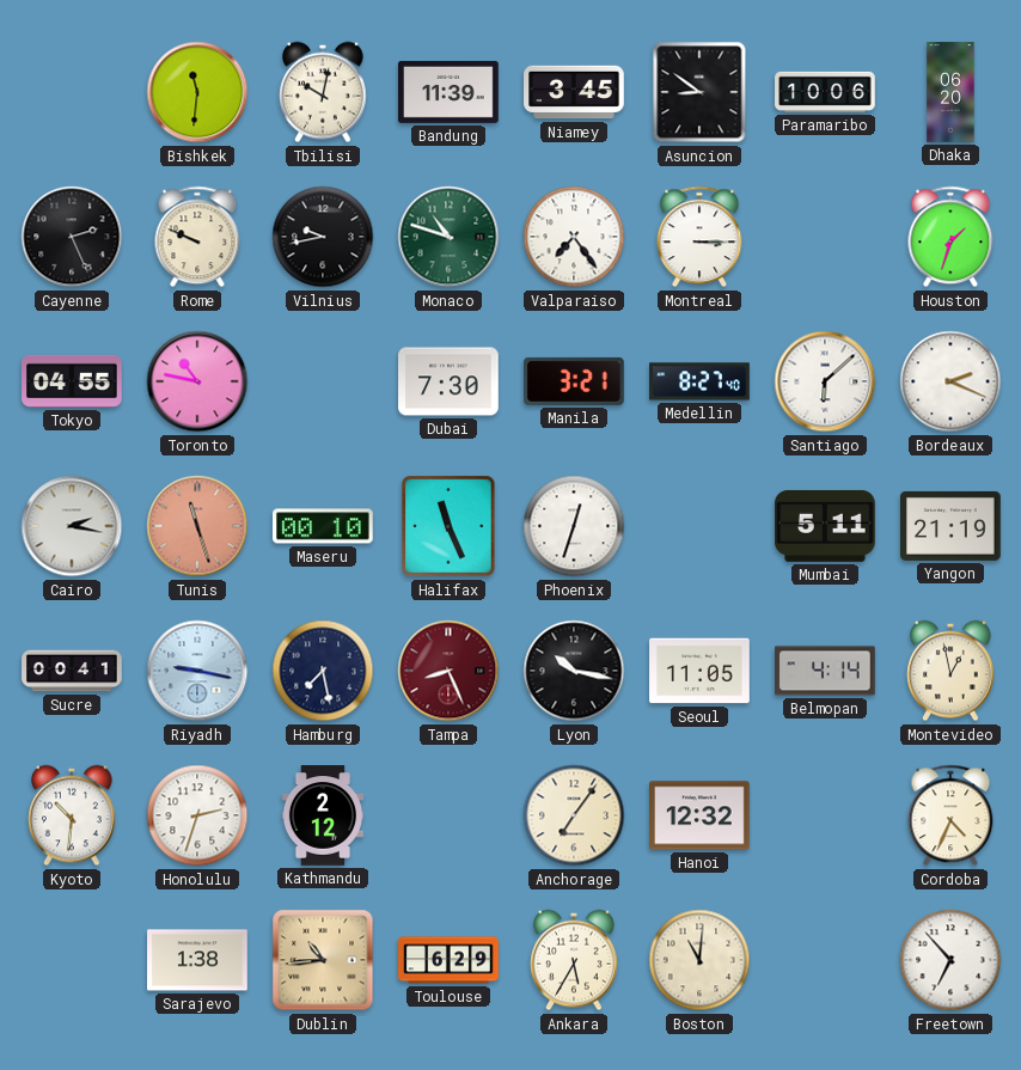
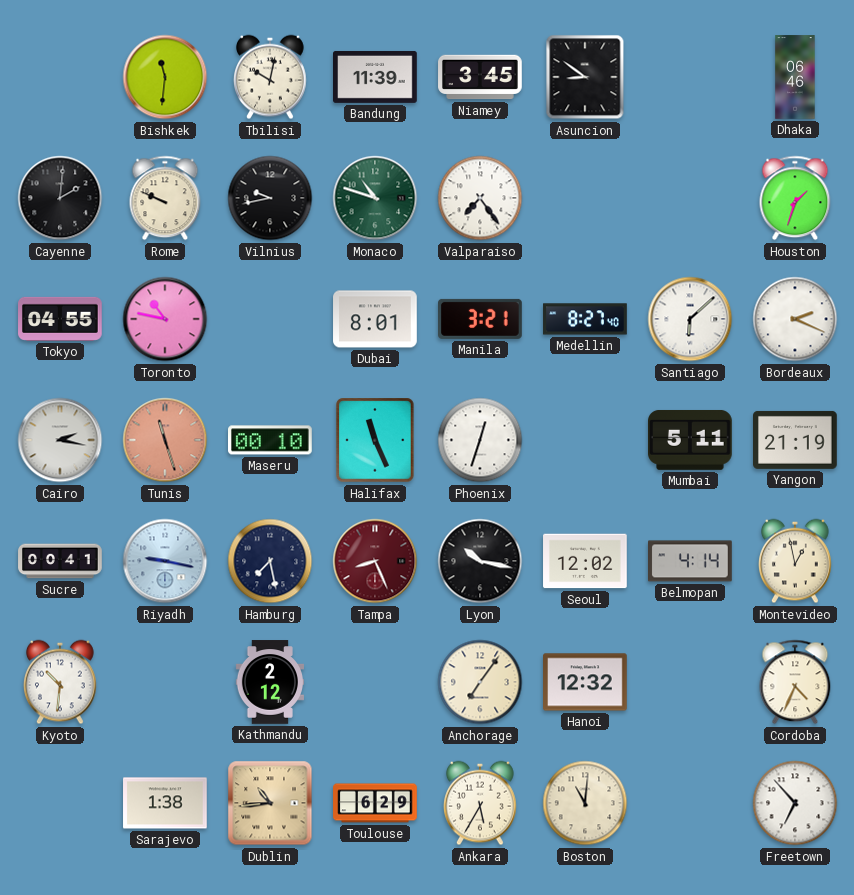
Paramaribo: 10:06 -> none
Dhaka: 06:20 -> 06:46
Cayenne: 2:26 -> 2:01
Montreal: 3:15 -> none
Dubai: 7:30 -> 8:01
Seoul: 11:05 -> 12:02
Honolulu: 2:33 -> none
